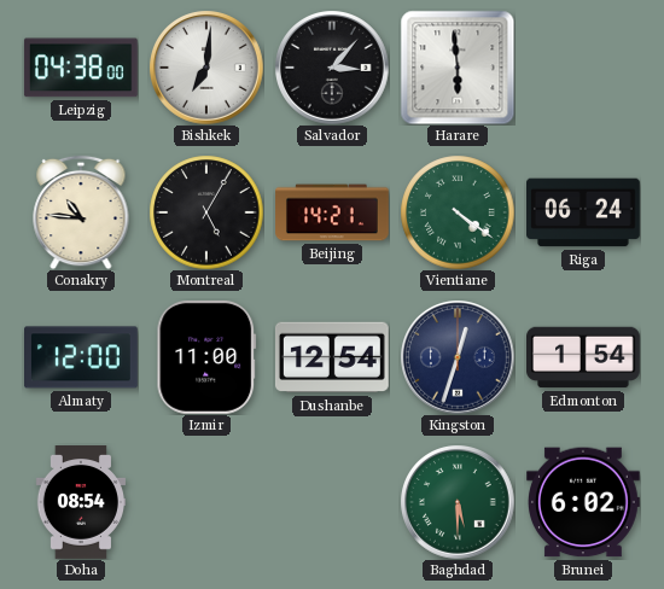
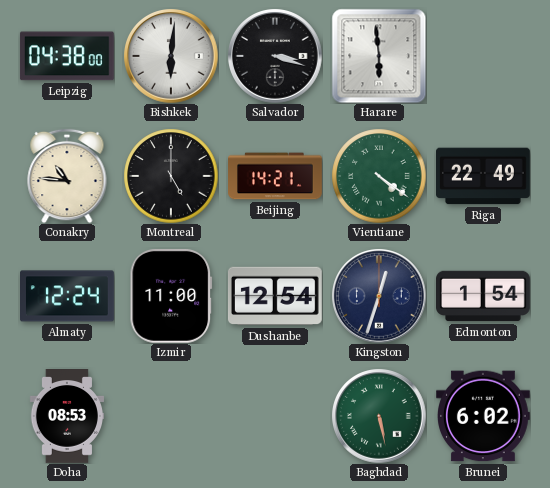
Bishkek: 7:01 -> 6:01
Salvador: 3:07 -> 3:18
Montreal: 5:05 -> 5:00
Riga: 06:24 -> 22:49
Almaty: 12:00 -> 12:24
Doha: 08:54 -> 08:53
Baghdad: 5:30 -> 5:28
